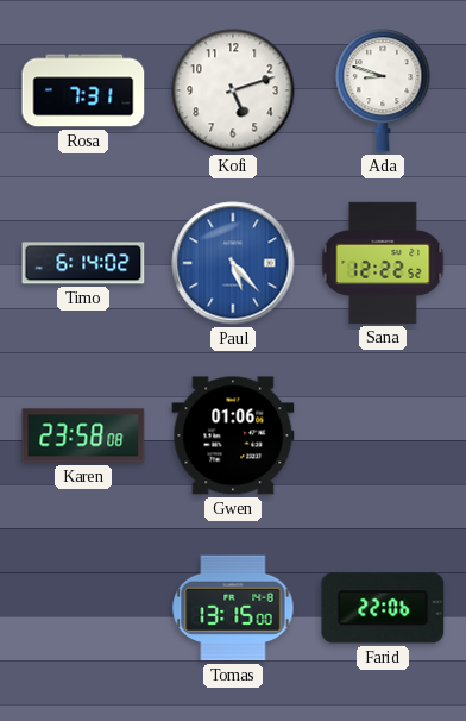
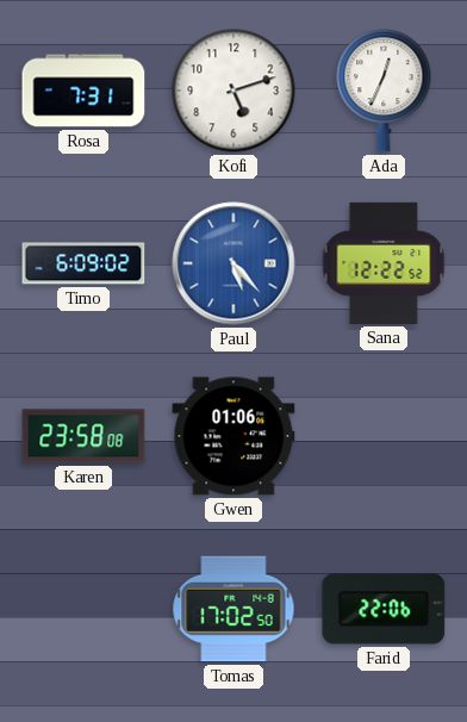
Ada: 8:48 -> 12:34
Timo: 6:14 -> 6:09
Tomas: 13:15 -> 17:02
